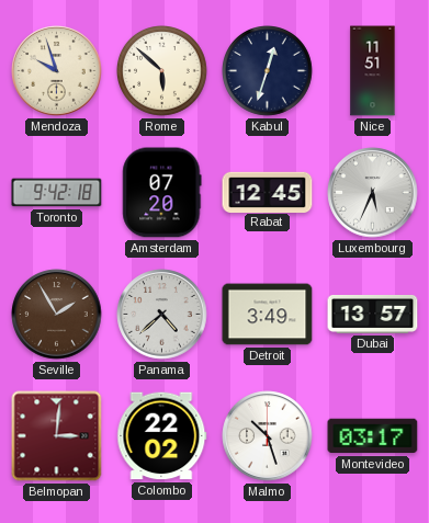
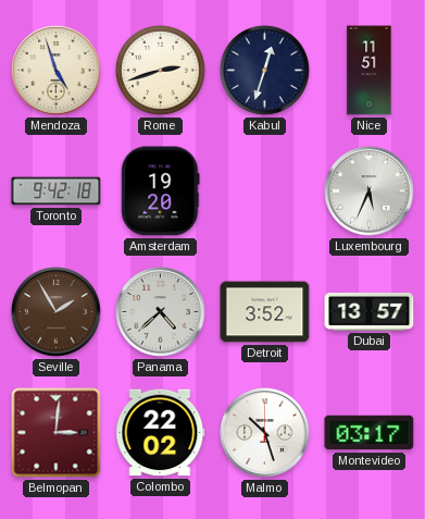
Mendoza: 9:57 -> 4:57
Rome: 5:52 -> 2:42
Amsterdam: 07:20 -> 19:20
Rabat: 12:45 -> none
Detroit: 3:49 -> 3:52
